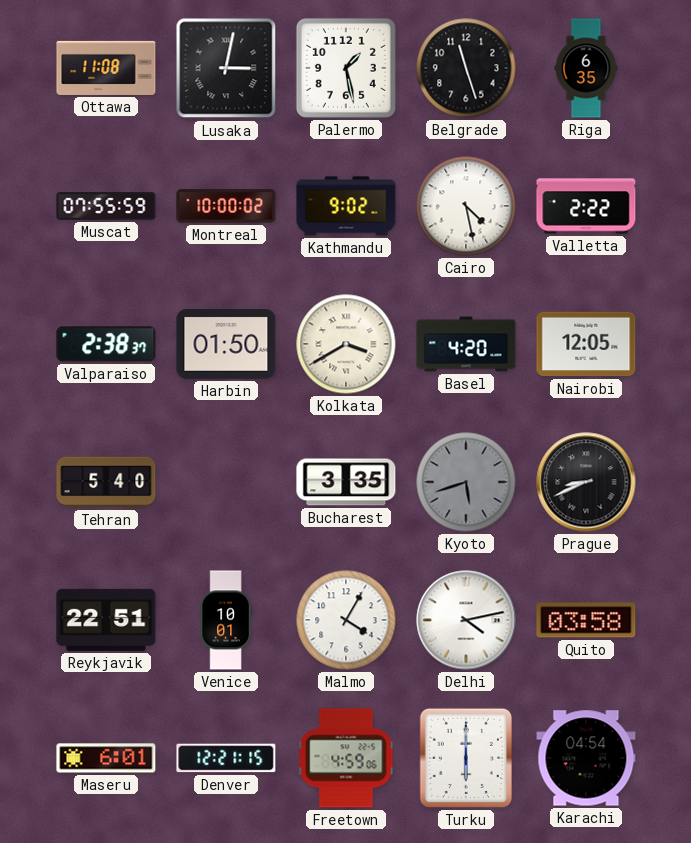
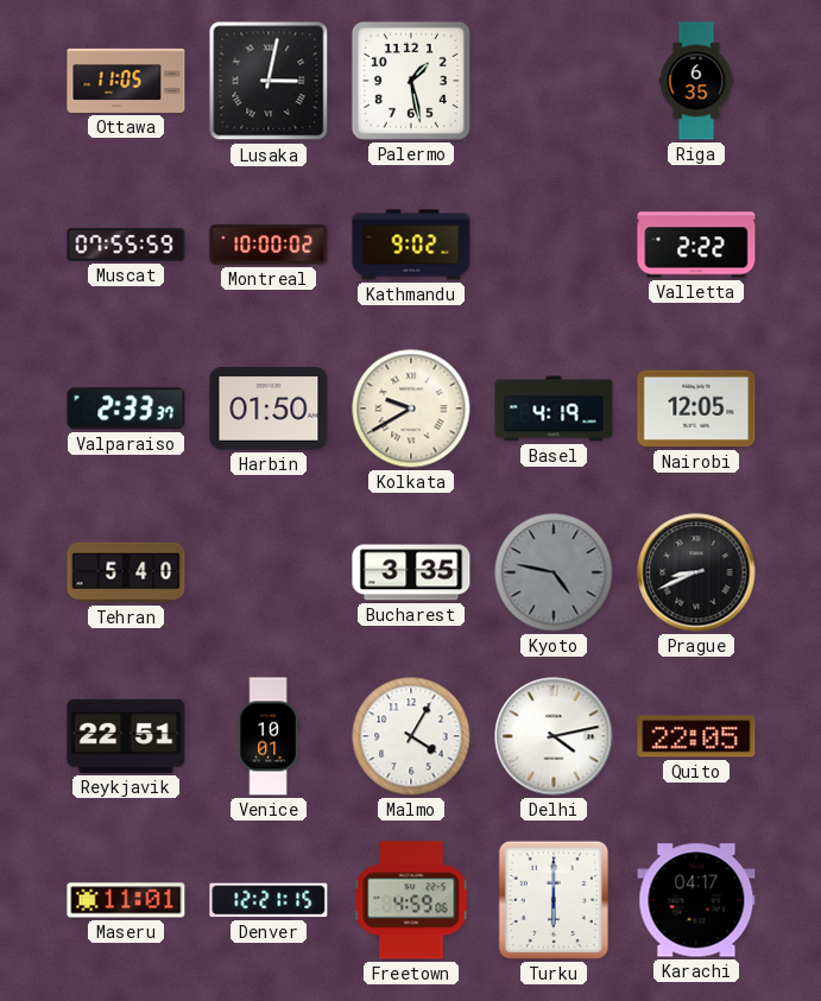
Ottawa: 11:08 -> 11:05
Belgrade: 11:27 -> none
Cairo: 4:28 -> none
Valparaiso: 2:38 -> 2:33
Kolkata: 3:40 -> 9:40
Basel: 4:20 -> 4:19
Kyoto: 5:42 -> 4:47
Quito: 03:58 -> 22:05
Maseru: 6:01 -> 11:01
Karachi: 04:54 -> 04:17
